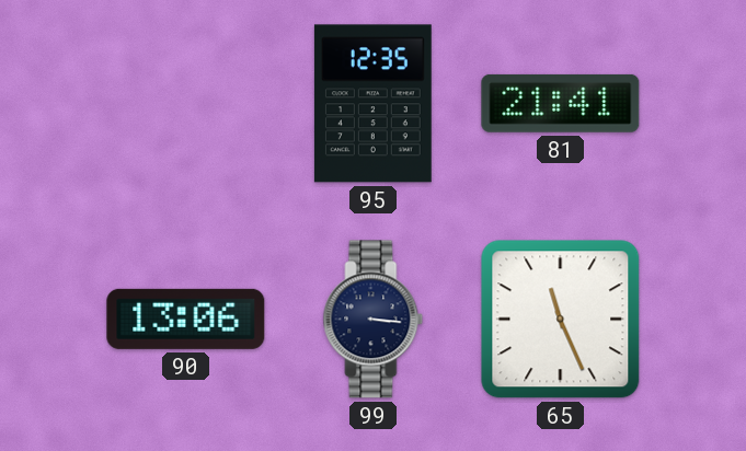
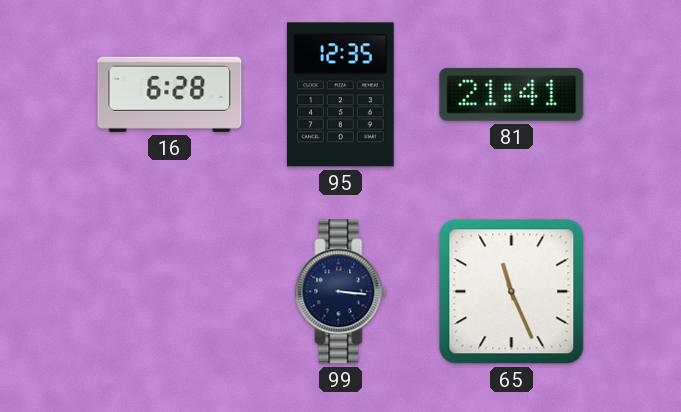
16: none -> 6:28
90: 13:06 -> none
